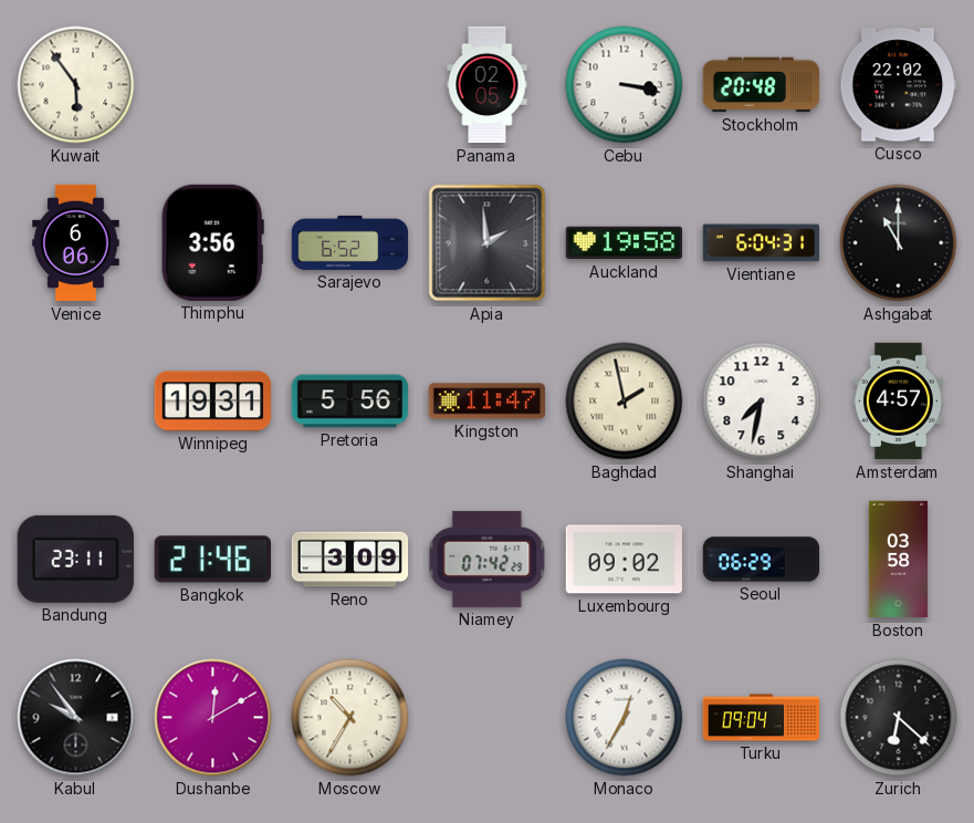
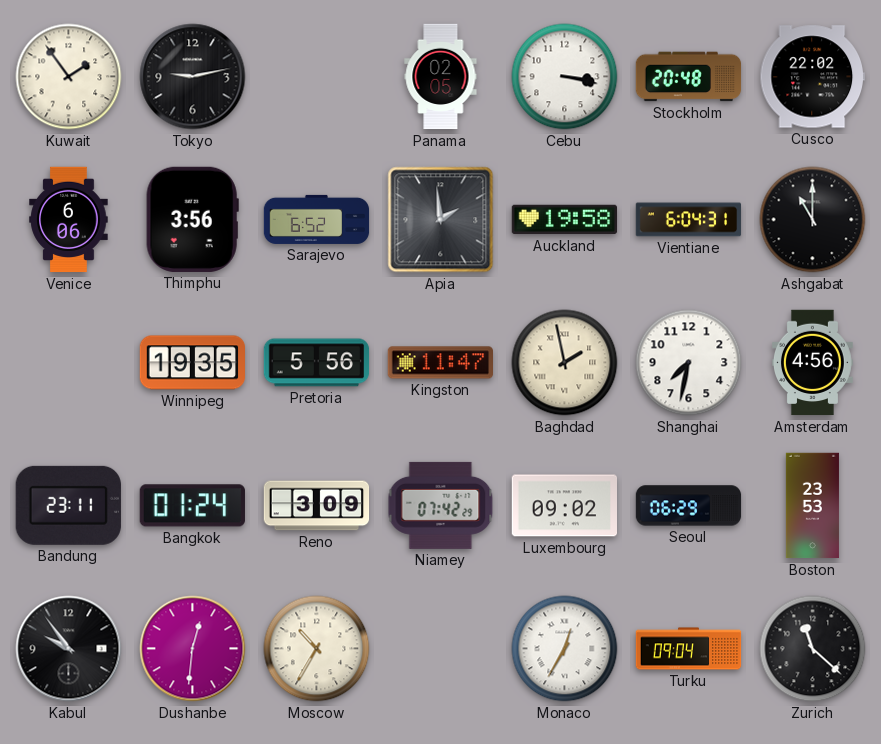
Kuwait: 5:54 -> 1:54
Tokyo: none -> 9:13
Winnipeg: 19:31 -> 19:35
Amsterdam: 4:57 -> 4:56
Bangkok: 21:46 -> 01:24
Boston: 03:58 -> 23:53
Dushanbe: 12:10 -> 12:31
Zurich: 6:22 -> 11:22
